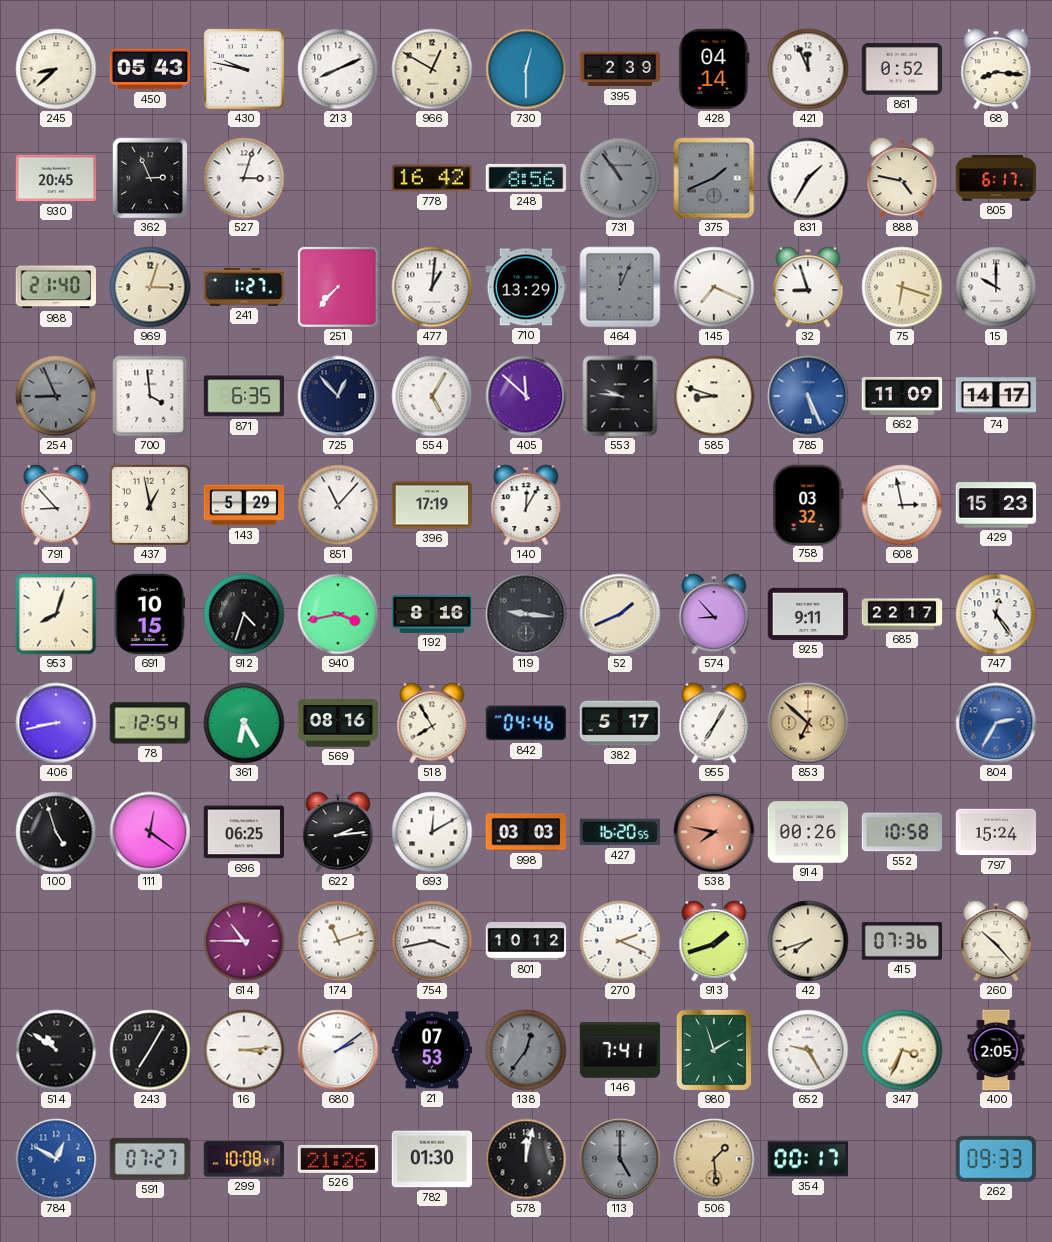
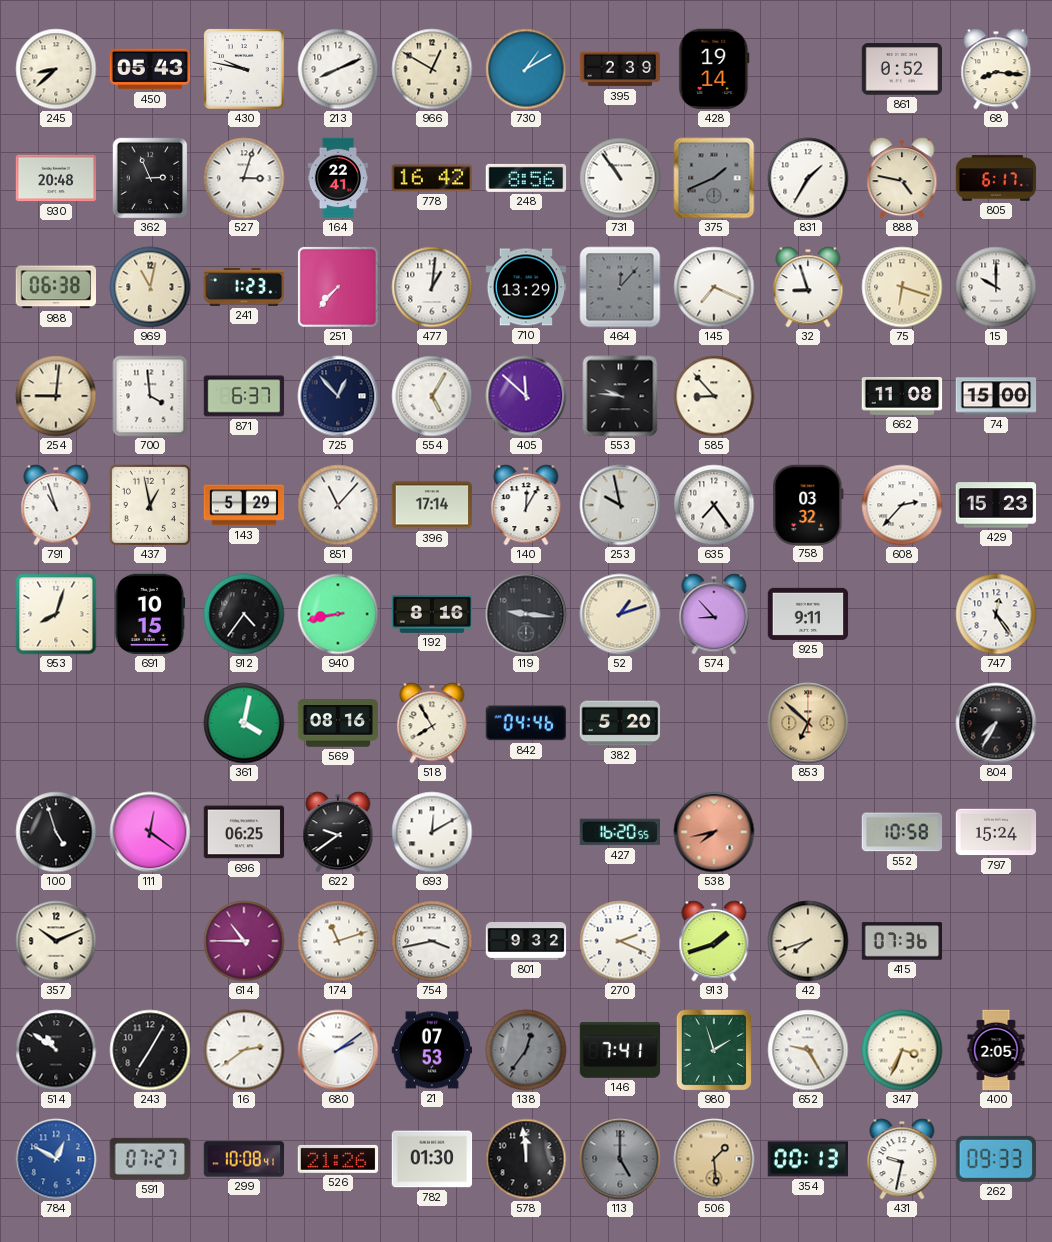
730: 12:30 -> 1:10
428: 04:14 -> 19:14
421: 11:56 -> none
930: 20:45 -> 20:48
164: none -> 22:41
731 dial: grey -> white
988: 21:40 -> 06:38
969: 3:03 -> 11:02
241: 1:27 -> 1:23
464: 12:04 -> 12:07
254: 8:56 -> 9:01
254 dial: grey -> cream
871: 6:35 -> 6:37
585: 8:48 -> 8:53
785: 5:26 -> none
662: 11:09 -> 11:08
74: 14:17 -> 15:00
791: 8:53 -> 10:57
396: 17:19 -> 17:14
253: none -> 9:58
635: none -> 7:24
608: 2:58 -> 2:37
912: 4:33 -> 4:36
940: 3:43 -> 8:43
52: 1:41 -> 1:12
685: 22:17 -> none
406: 8:43 -> none
78: 12:54 -> none
361: 6:25 -> 4:02
382: 5:17 -> 5:20
955: 7:05 -> none
804: 2:35 -> 7:35
804 dial: blue -> black
622: 2:14 -> 9:39
998: 03:03 -> none
538: 7:47 -> 7:43
914: 00:26 -> none
357: none -> 10:11
801: 10:12 -> 9:32
260: 10:23 -> none
16: 3:14 -> 2:39
578: 12:02 -> 11:59
354: 00:17 -> 00:13
431: none -> 9:32
